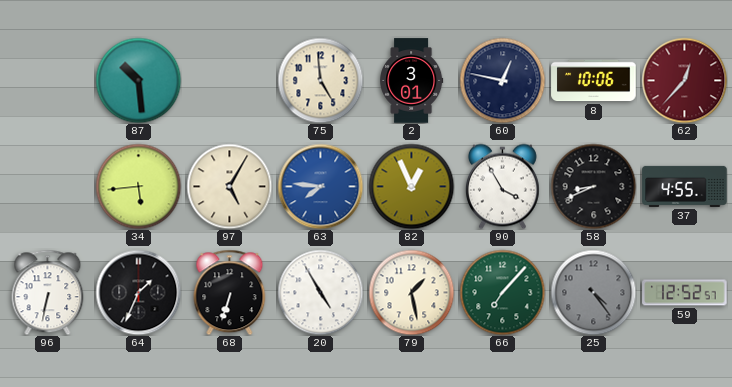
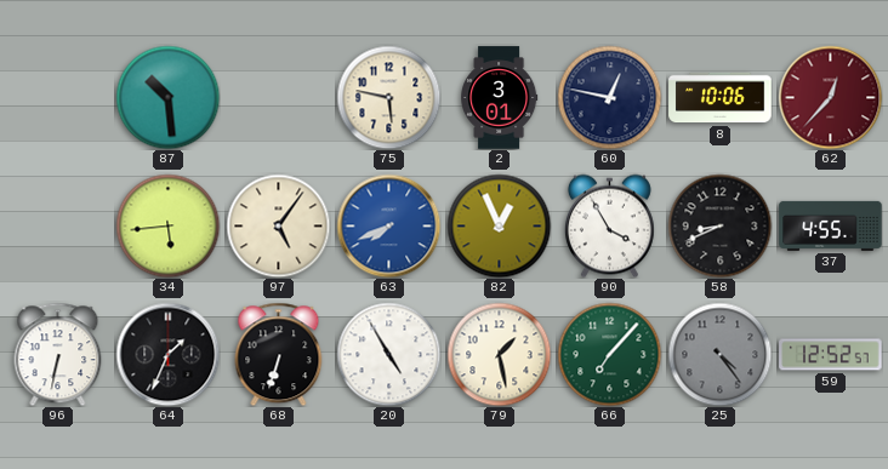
75: 4:59 -> 5:47
97: 5:05 -> 5:06
63: 7:46 -> 7:41
